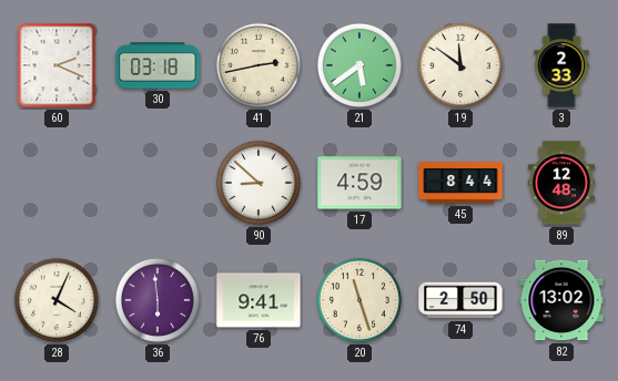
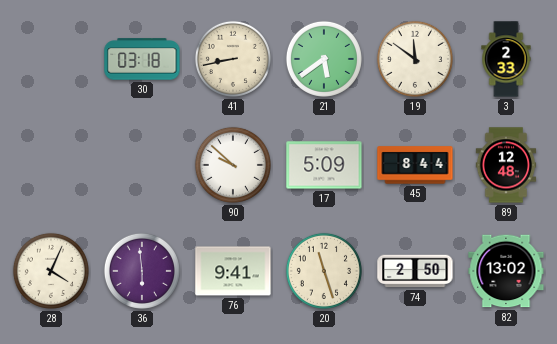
60: 2:19 -> none
41: 2:43 -> 8:43
90: 8:52 -> 9:52
17: 4:59 -> 5:09
